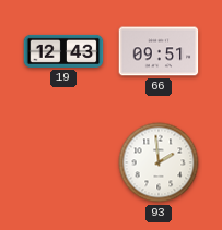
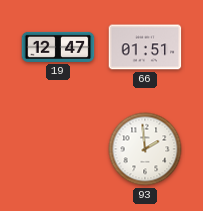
19: 12:43 -> 12:47
66: 09:51 -> 01:51
